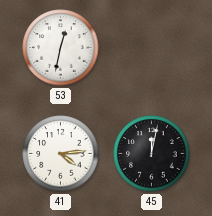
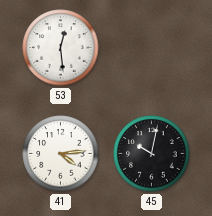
53: 12:32 -> 12:29
45: 12:02 -> 10:02
